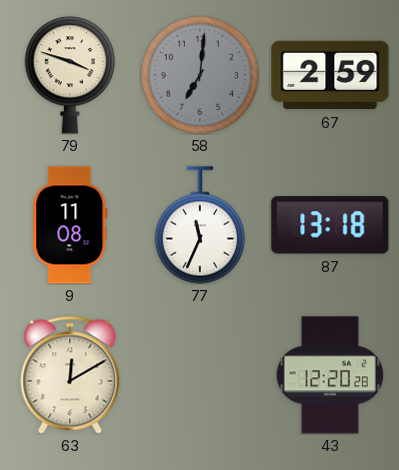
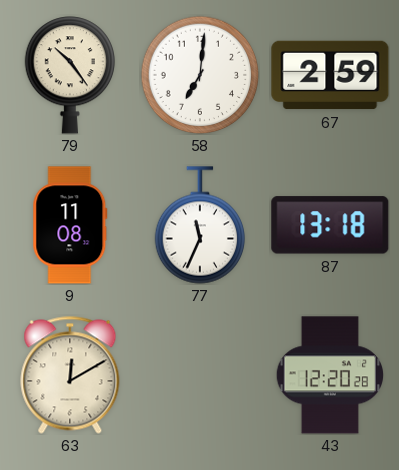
79: 3:48 -> 10:24
58 dial: grey -> white
